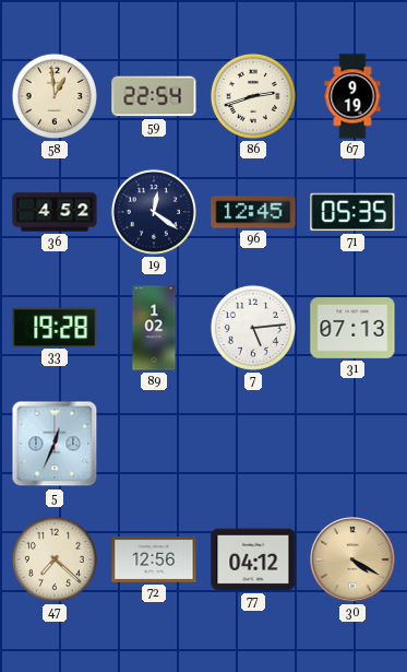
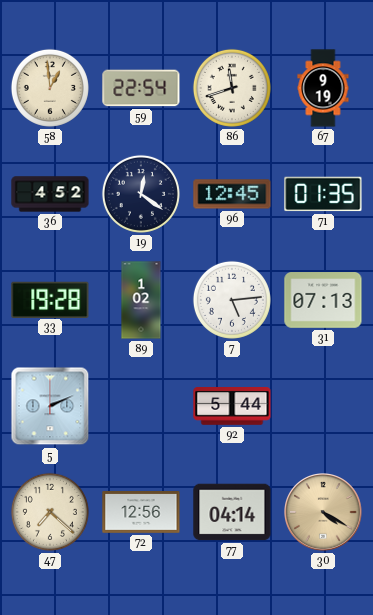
86: 2:42 -> 11:42
71: 05:35 -> 01:35
5: 12:34 -> 2:11
92: none -> 5:44
77: 04:12 -> 04:14
